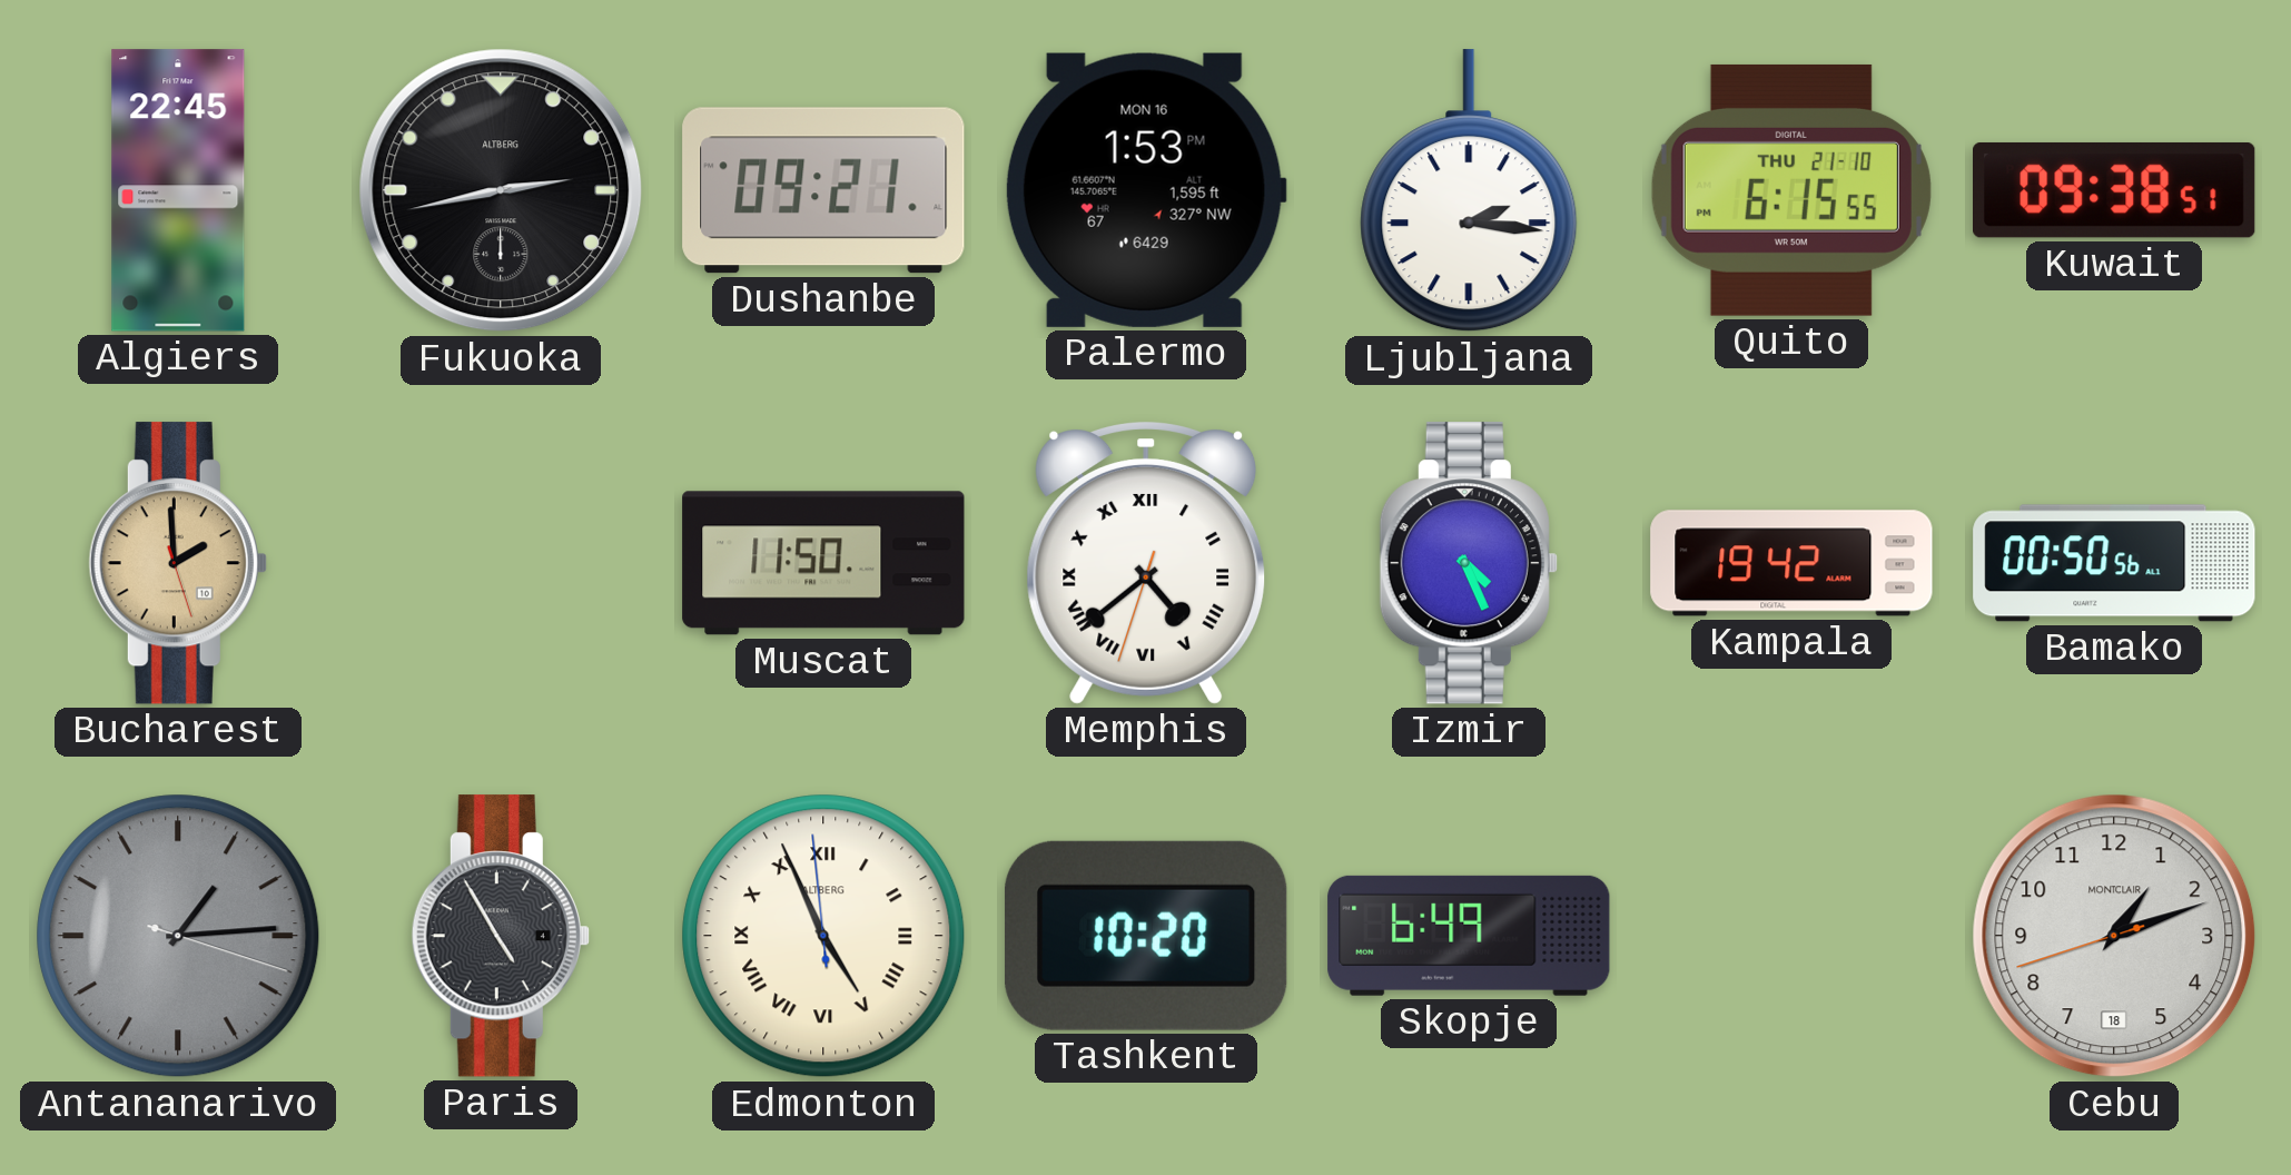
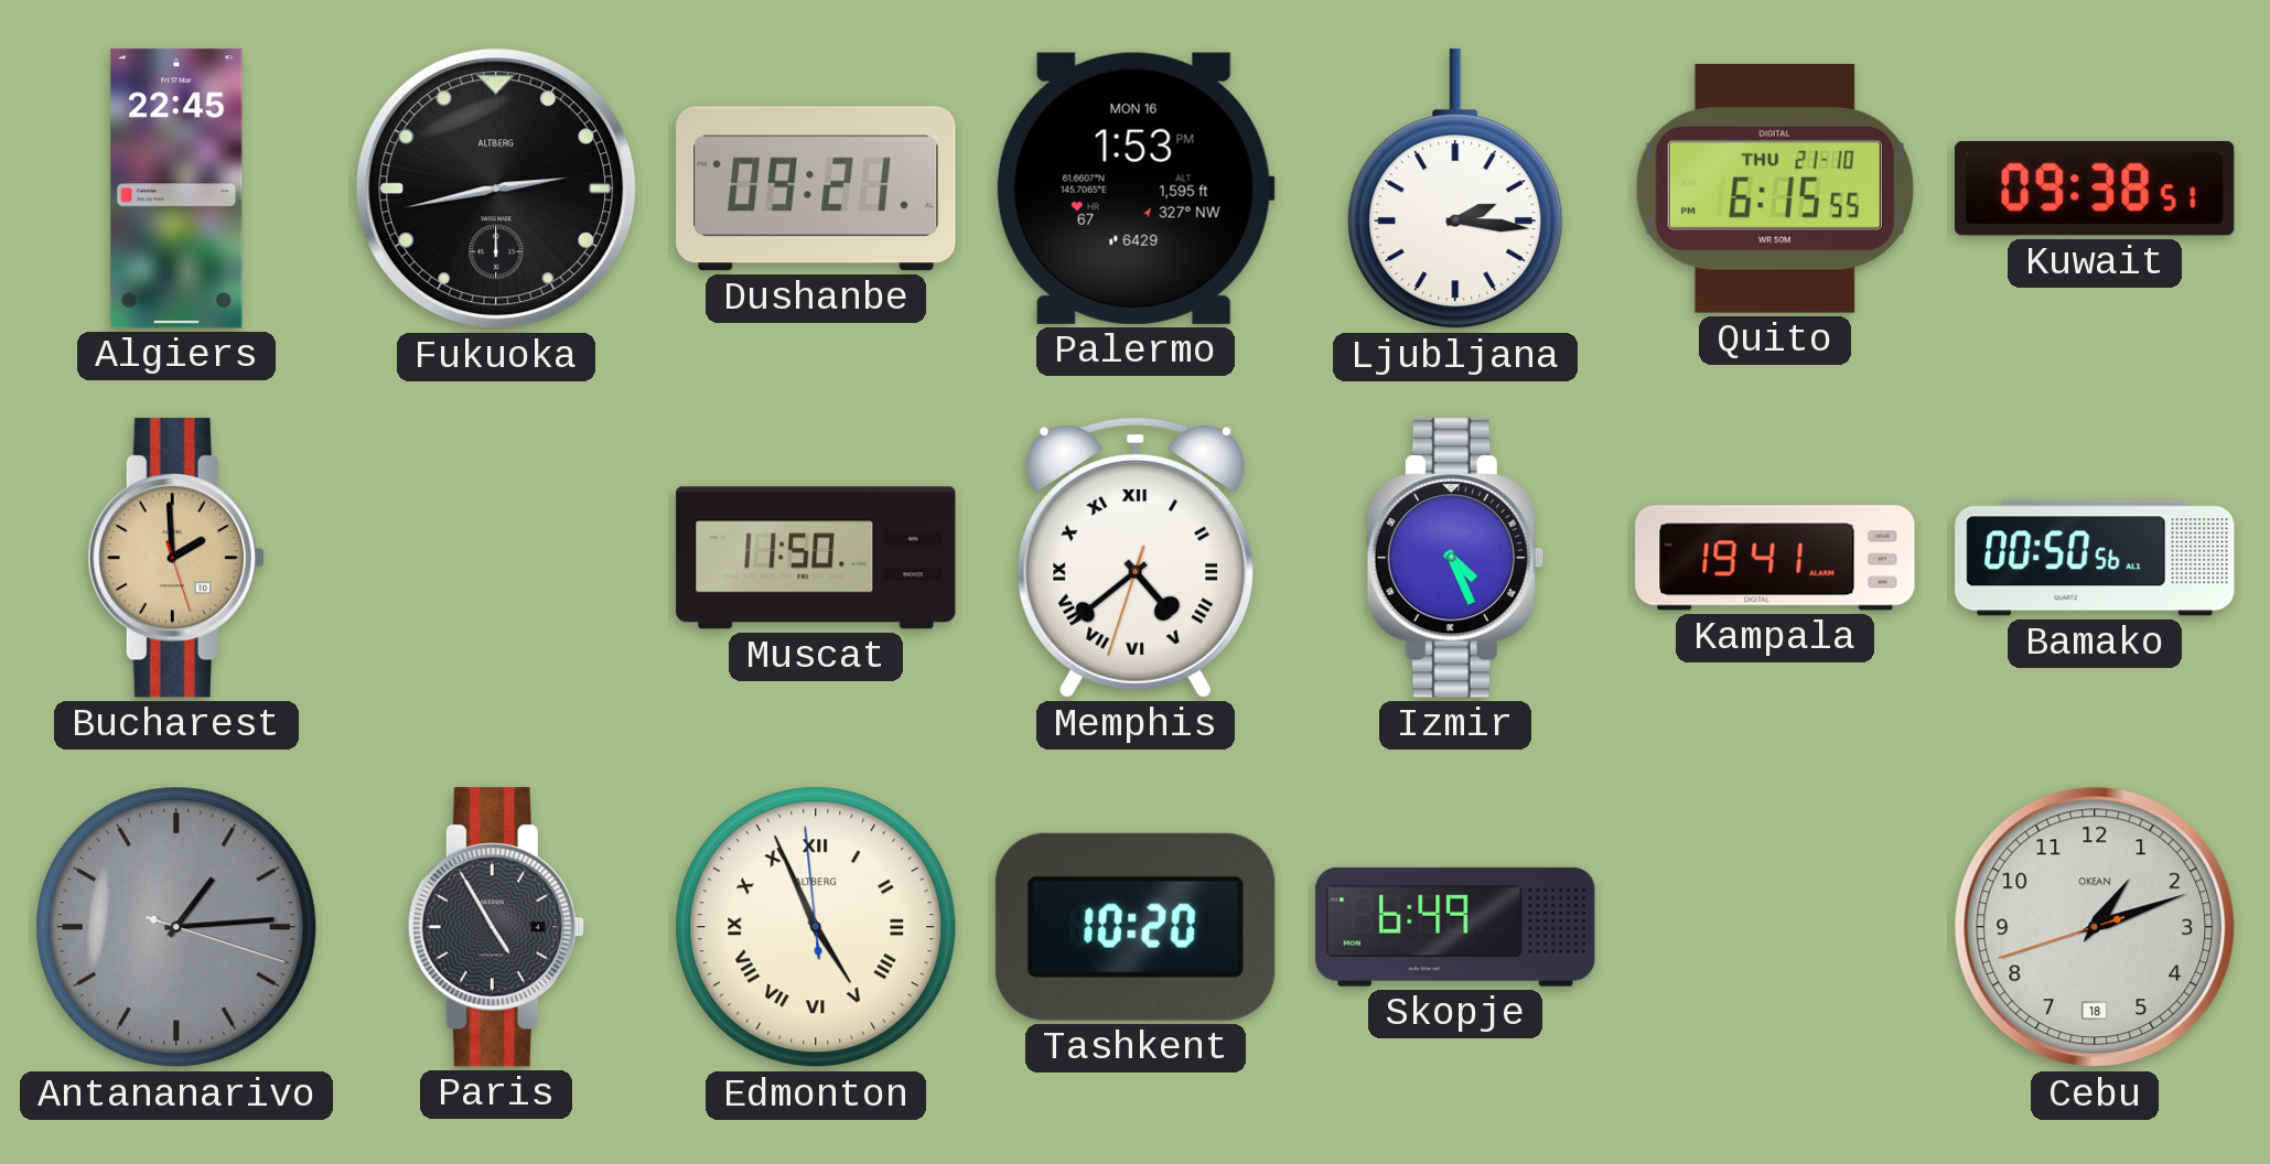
Kampala: 19:42 -> 19:41
Cebu brand: MONTCLAIR -> OKEAN
